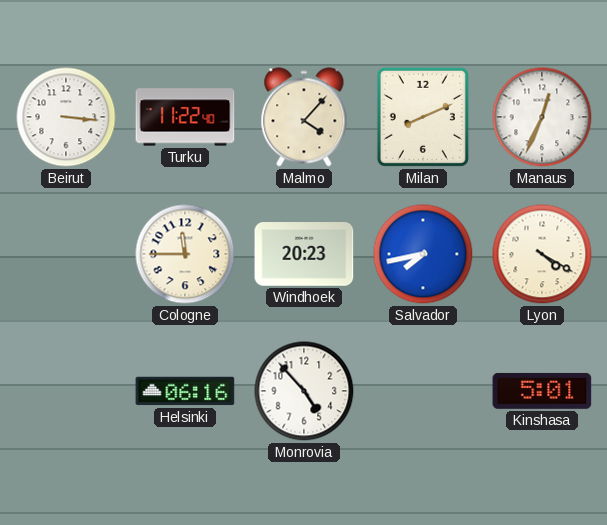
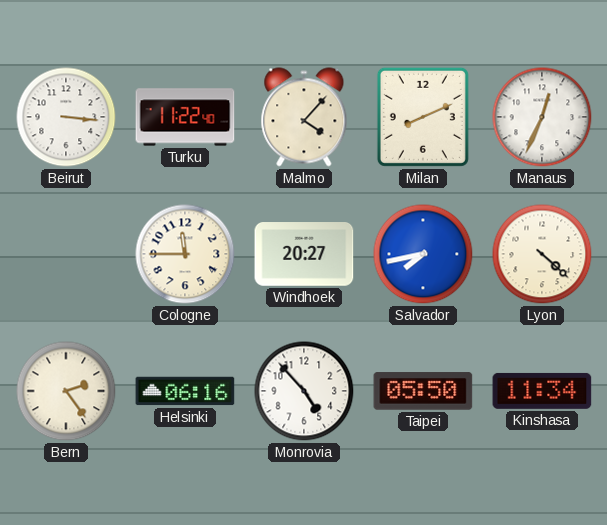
Windhoek: 20:23 -> 20:27
Lyon: 4:20 -> 4:22
Bern: none -> 2:24
Taipei: none -> 05:50
Kinshasa: 5:01 -> 11:34
